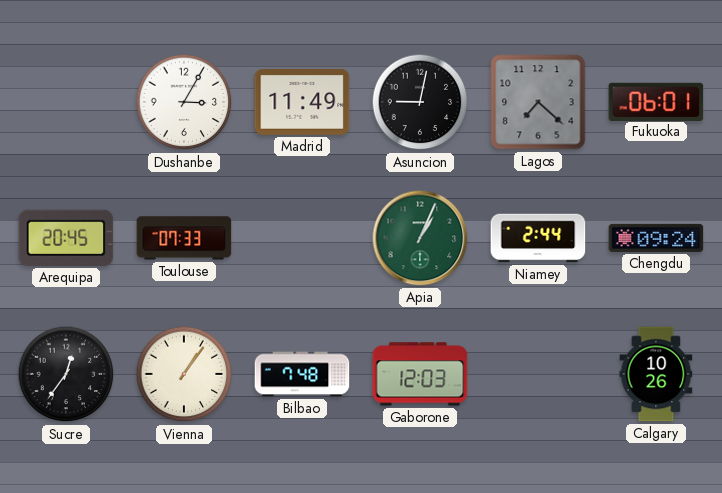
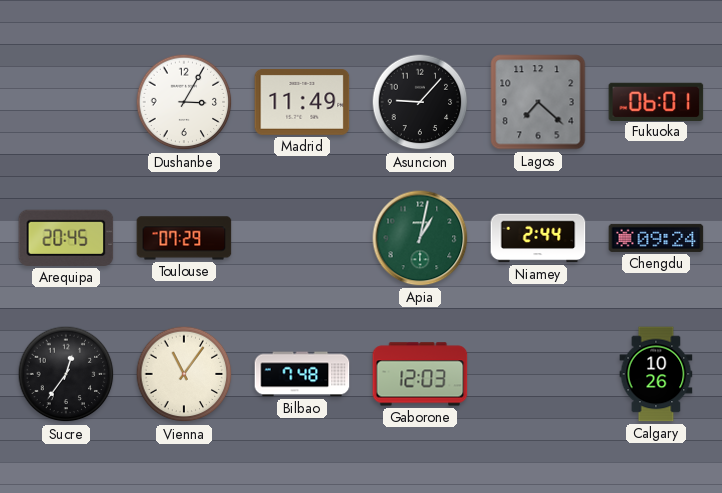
Asuncion: 9:02 -> 9:07
Toulouse: 07:33 -> 07:29
Apia: 1:04 -> 1:02
Vienna: 1:06 -> 11:06
